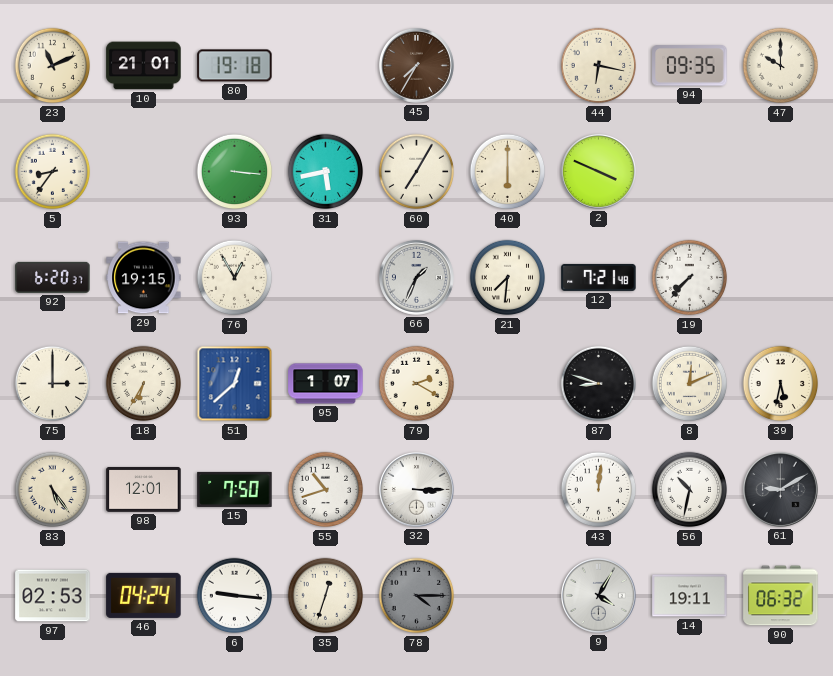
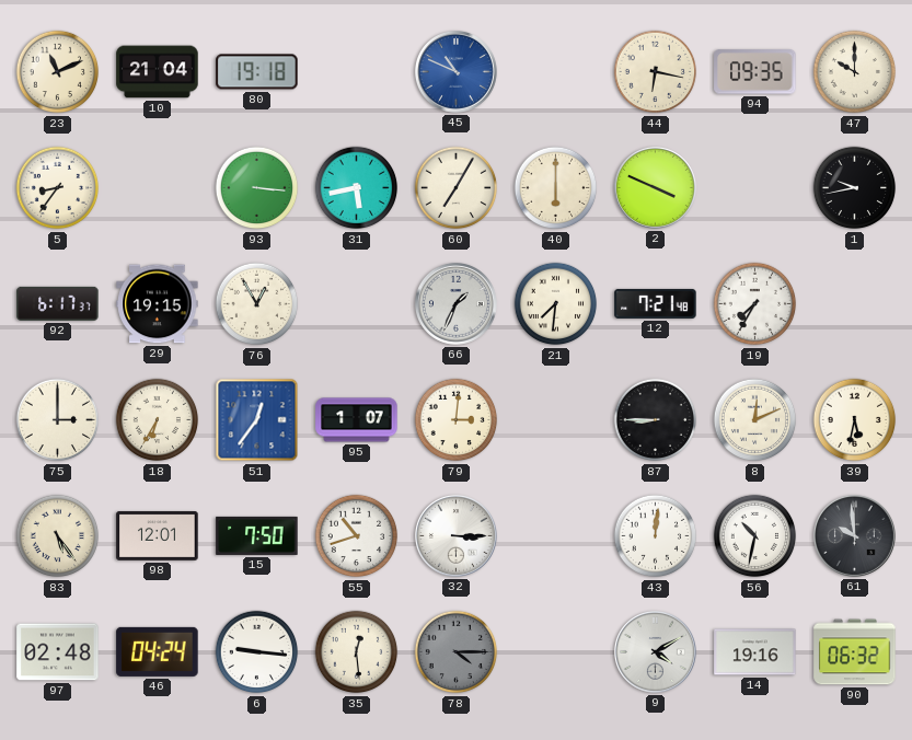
10: 21:01 -> 21:04
45: 7:35 -> 10:49
45 dial: brown -> blue
1: none -> 9:43
92: 6:20 -> 6:17
19: 7:37 -> 7:35
51: 12:38 -> 12:36
79: 2:20 -> 3:01
87: 8:48 -> 8:45
61: 9:10 -> 9:59
97: 02:53 -> 02:48
35: 12:33 -> 12:29
9: 4:05 -> 4:10
14: 19:11 -> 19:16
